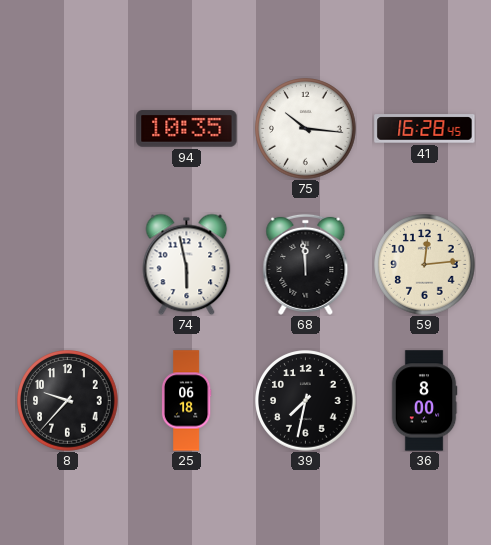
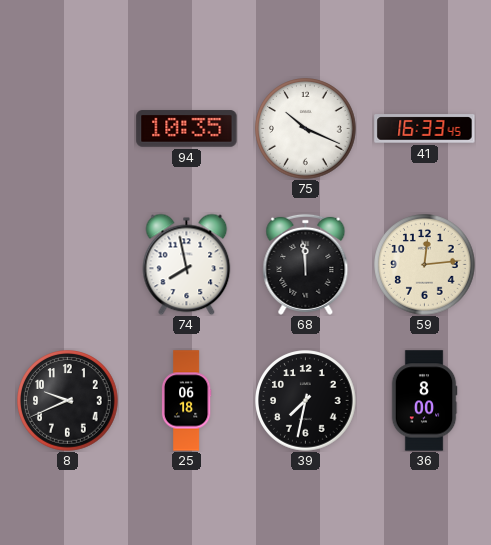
75: 10:16 -> 10:19
41: 16:28 -> 16:33
74: 5:58 -> 7:58
8: 9:37 -> 9:41
